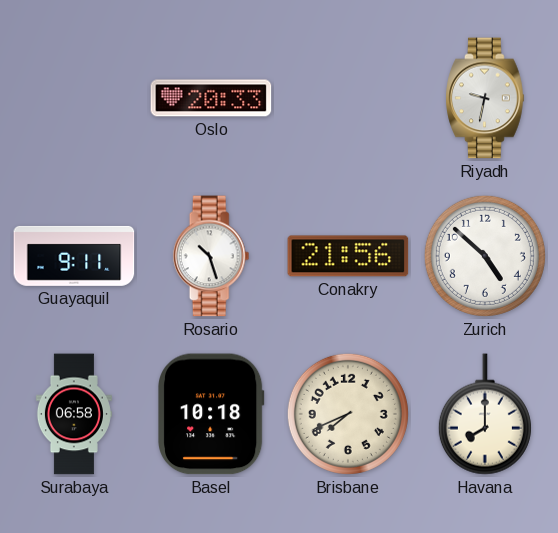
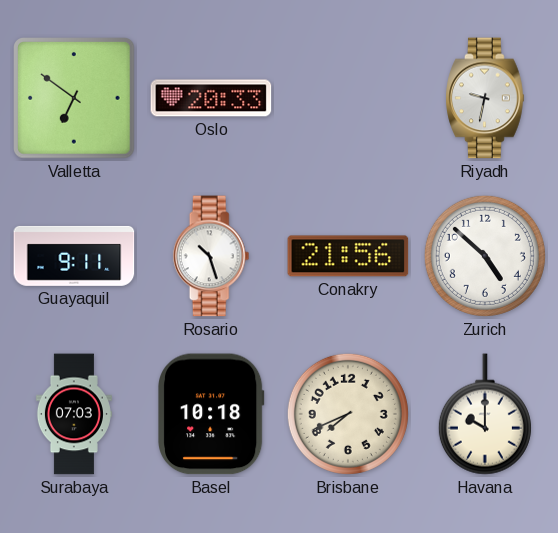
Valletta: none -> 6:51
Surabaya: 06:58 -> 07:03
Havana: 8:00 -> 10:00
